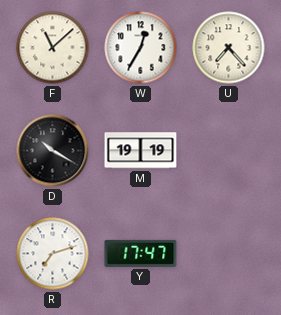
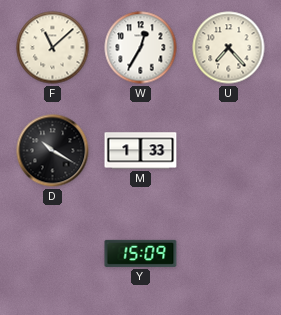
M: 19:19 -> 1:33
R: 7:12 -> none
Y: 17:47 -> 15:09
